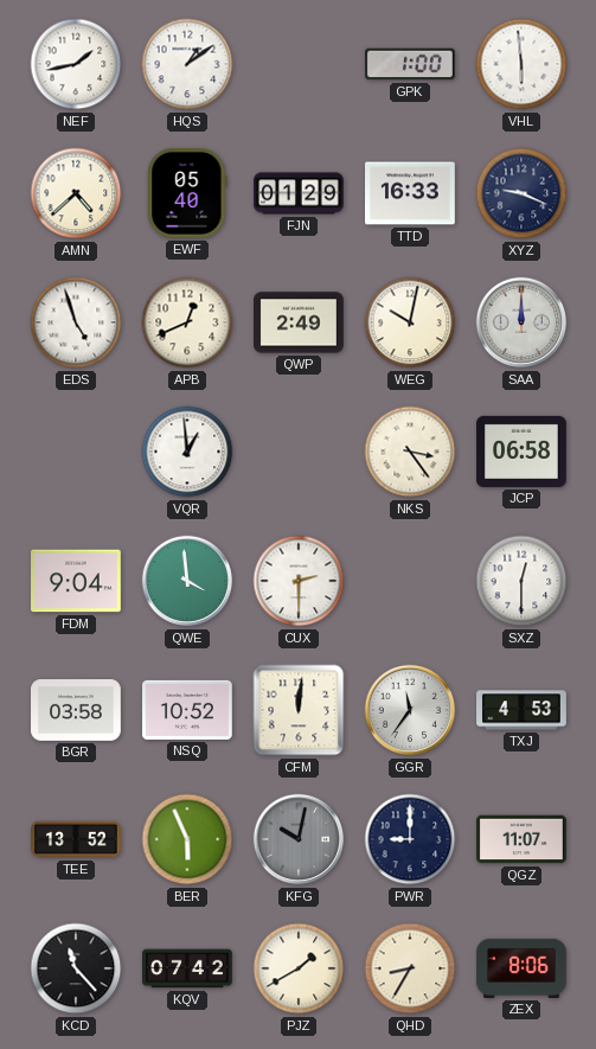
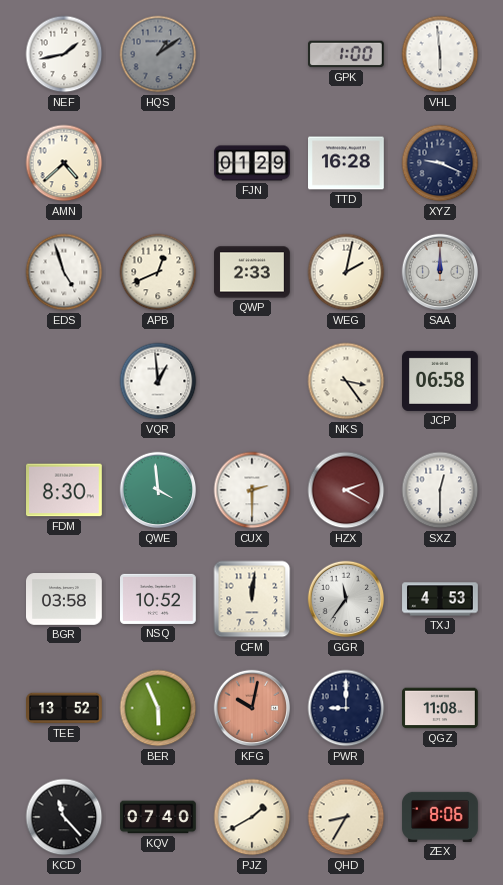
HQS dial: white -> grey
EWF: 05:40 -> none
TTD: 16:33 -> 16:28
QWP: 2:49 -> 2:33
WEG: 10:02 -> 2:02
FDM: 9:04 -> 8:30
HZX: none -> 2:20
KFG dial: grey -> salmon
QGZ: 11:07 -> 11:08
KQV: 07:42 -> 07:40
